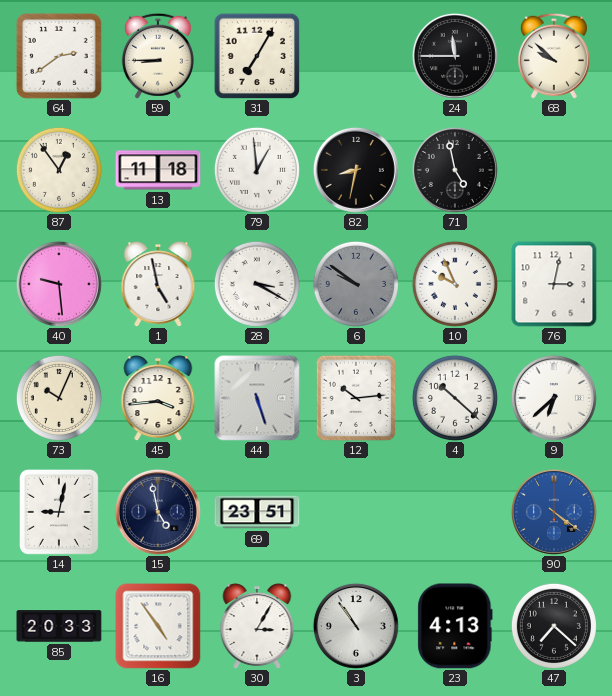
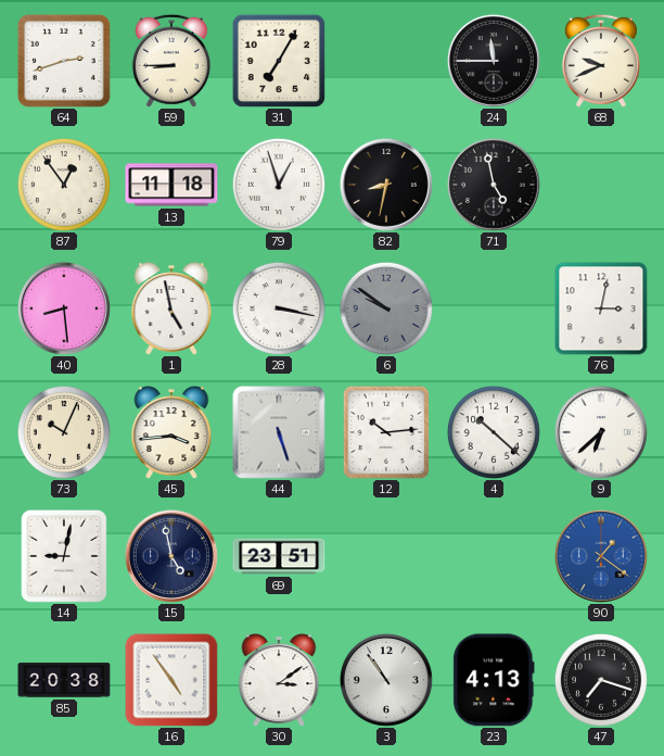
64: 2:39 -> 2:42
68: 9:52 -> 9:41
79: 12:59 -> 12:57
40: 9:29 -> 8:29
28: 3:20 -> 3:17
10: 9:56 -> none
90: 4:21 -> 1:21
85: 20:33 -> 20:38
30: 3:05 -> 3:09
47: 7:22 -> 7:18
